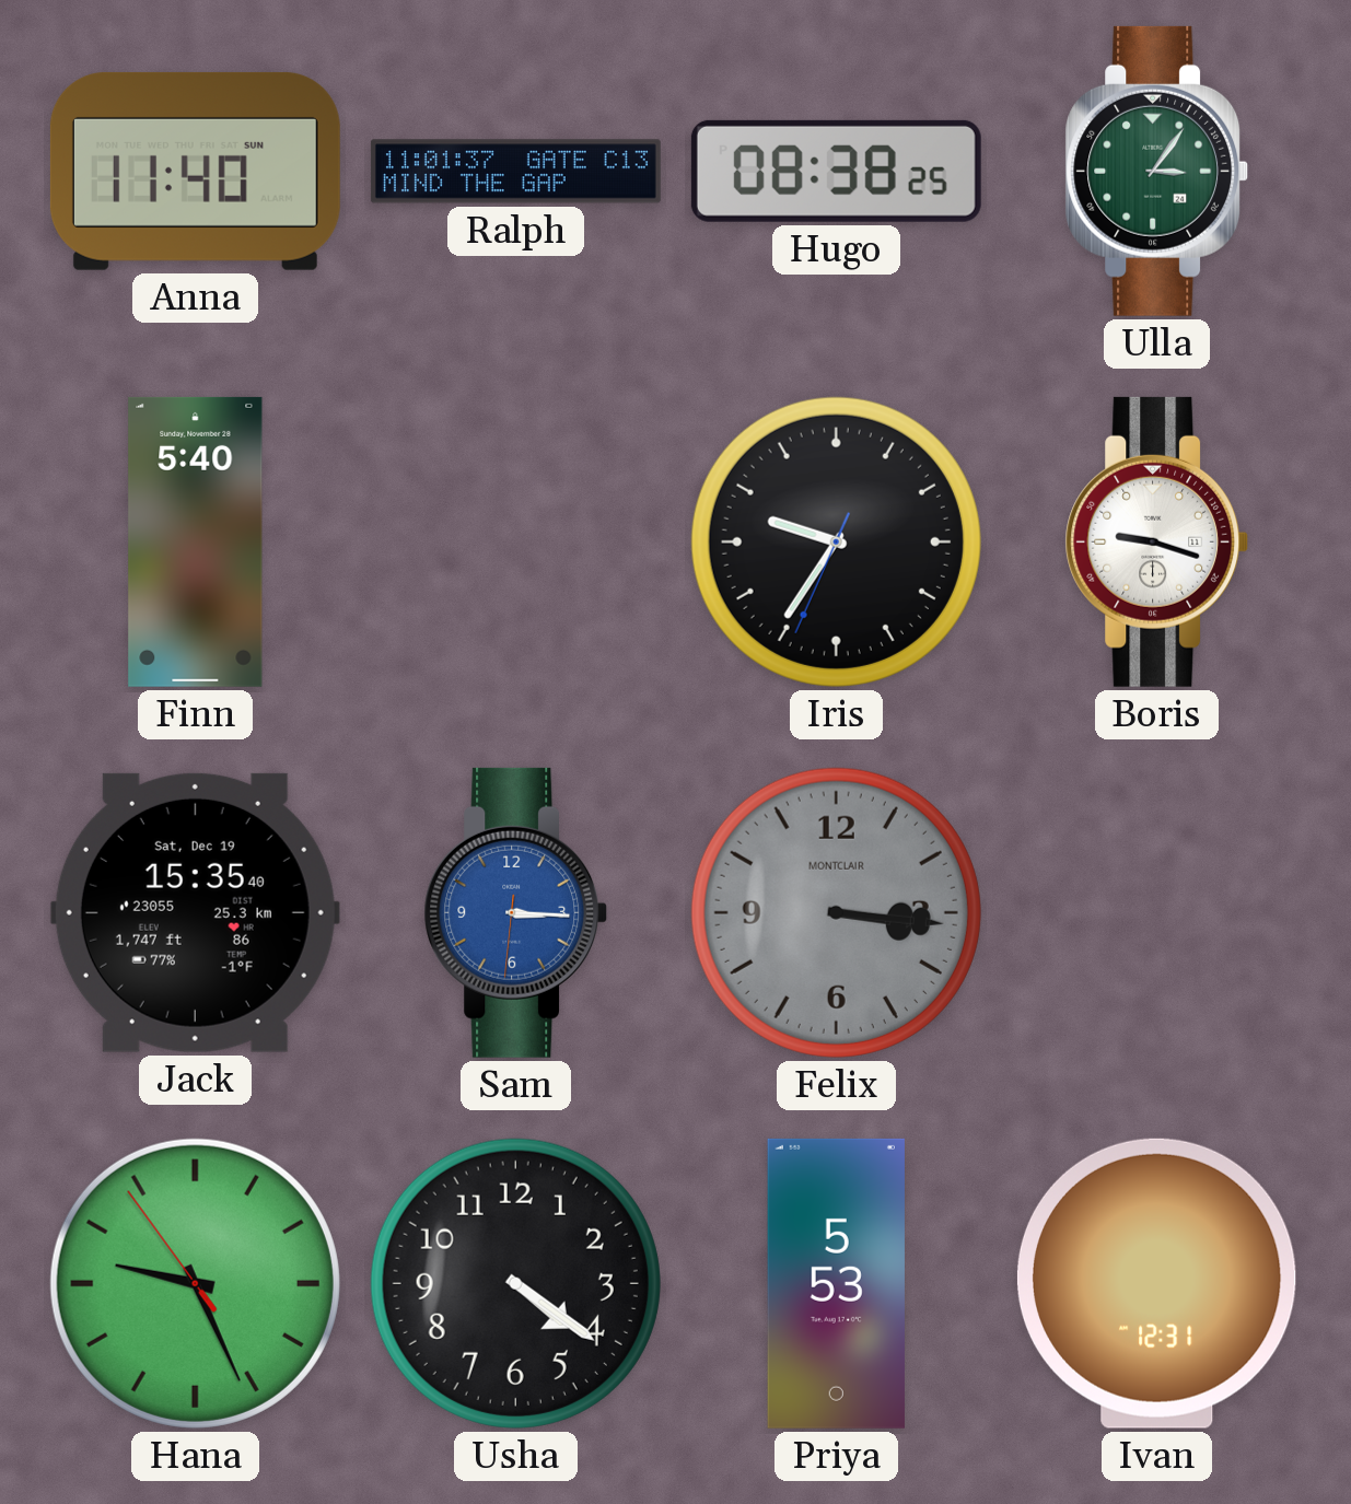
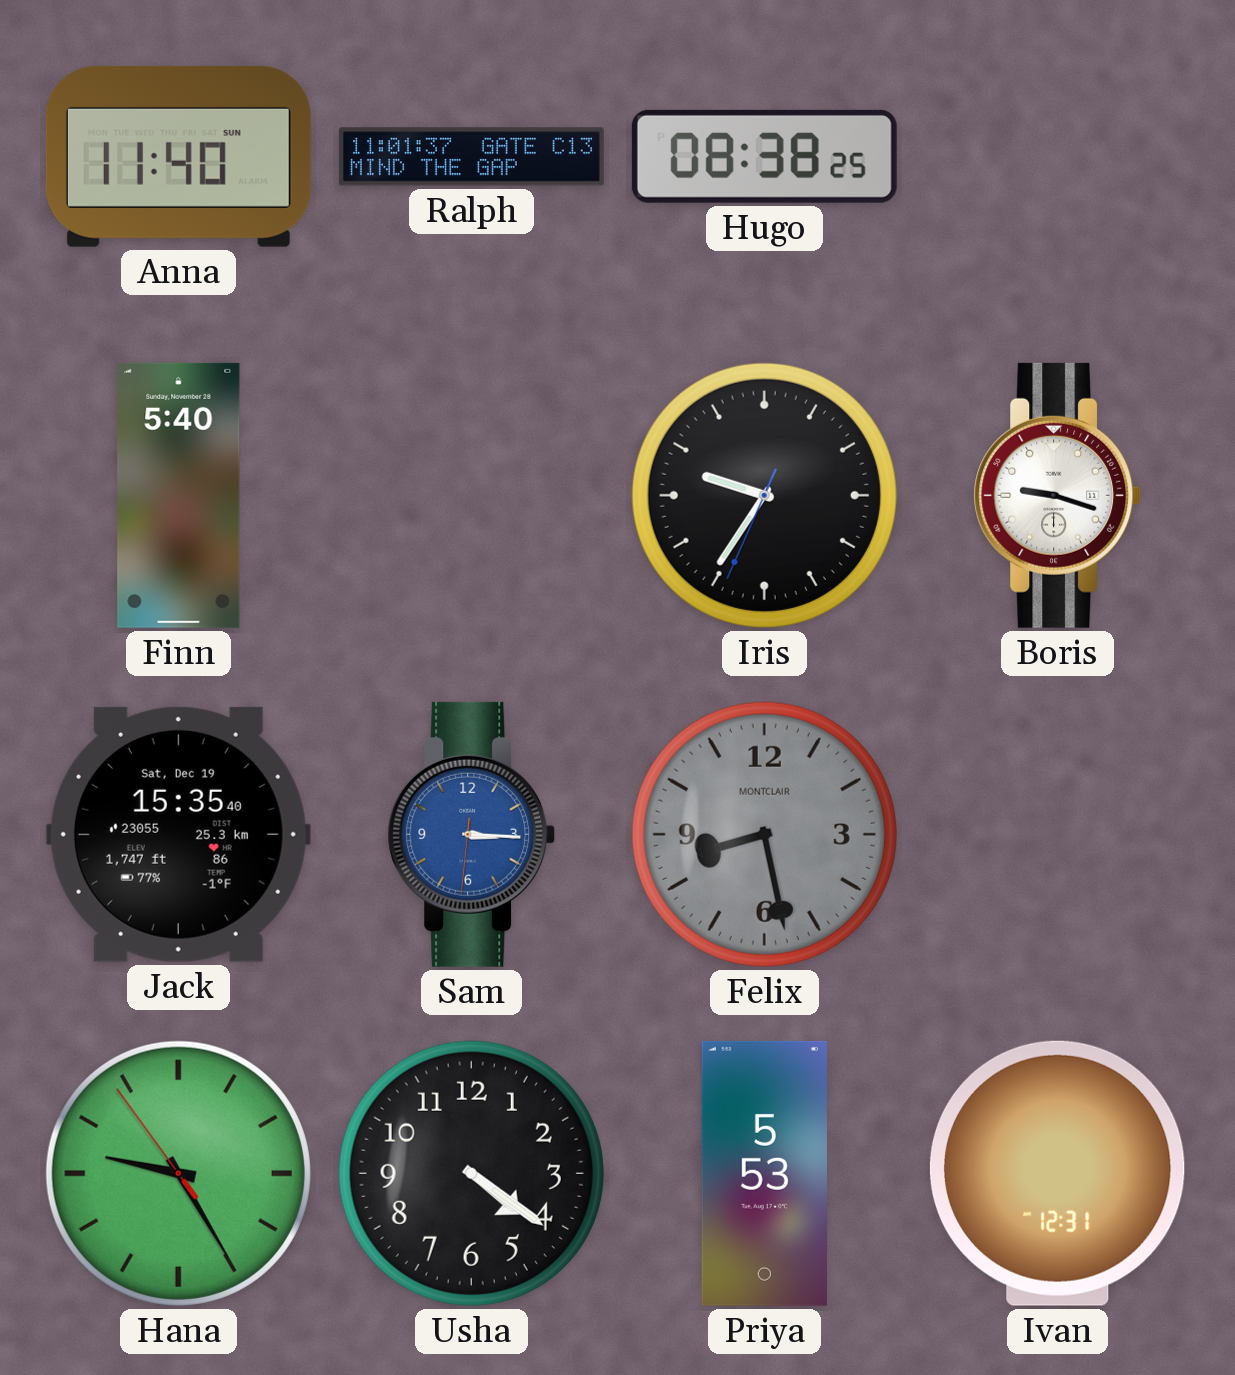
Ulla: 3:06 -> none
Felix: 3:16 -> 8:28
Hana: 9:25 -> 9:24
